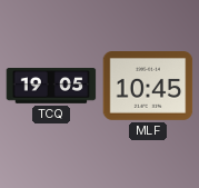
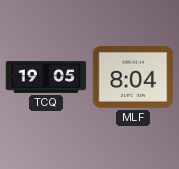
MLF: 10:45 -> 8:04
